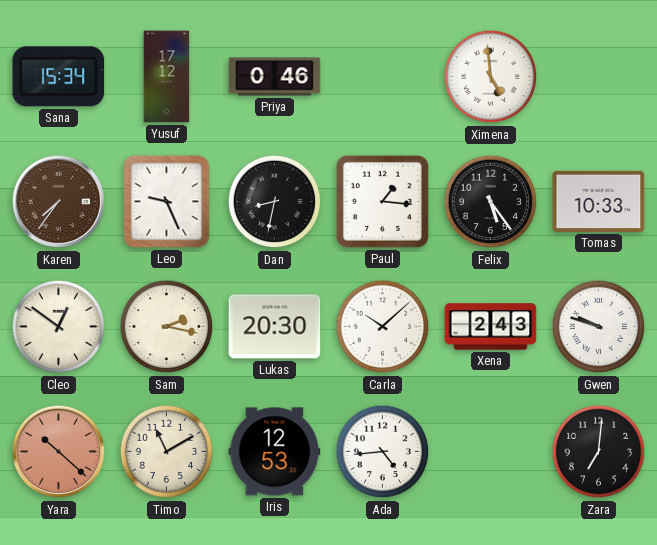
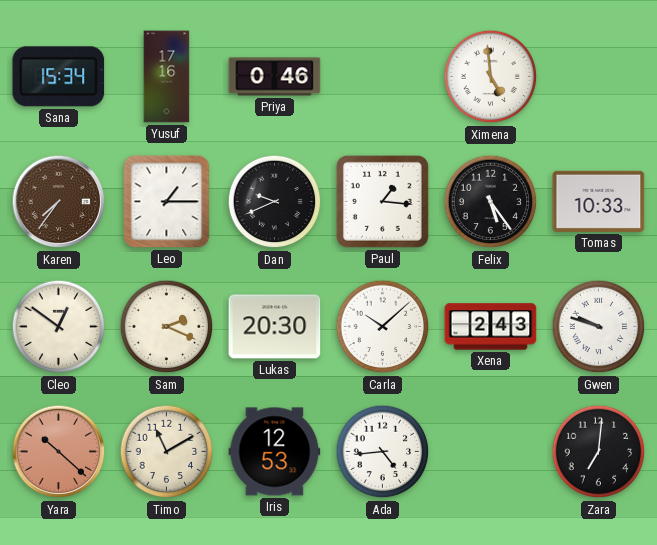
Yusuf: 17:12 -> 17:16
Leo: 9:26 -> 1:15
Dan: 8:32 -> 9:41
Sam: 2:17 -> 2:19
